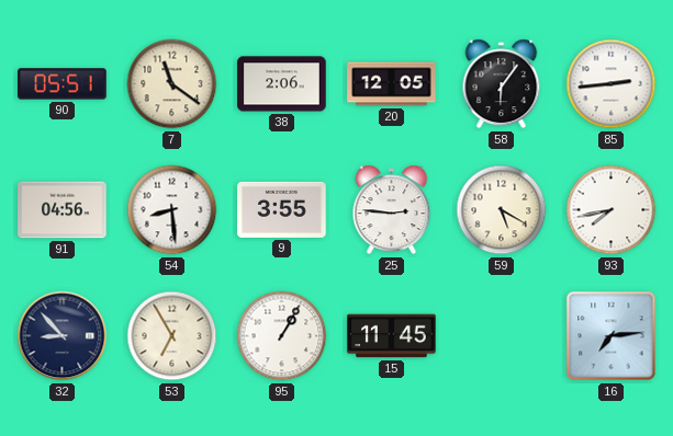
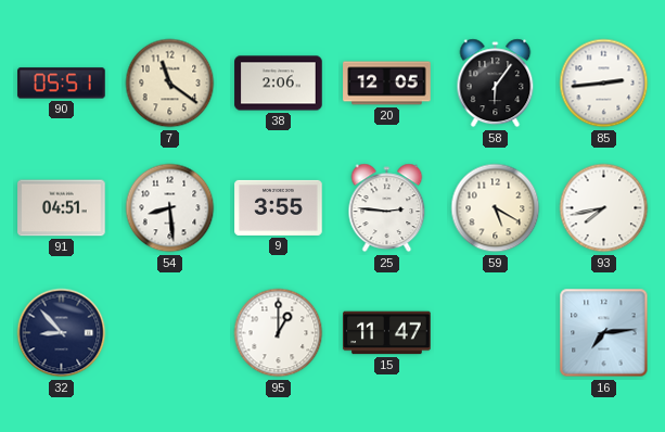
91: 04:56 -> 04:51
53: 6:55 -> none
95: 1:05 -> 1:00
15: 11:45 -> 11:47
